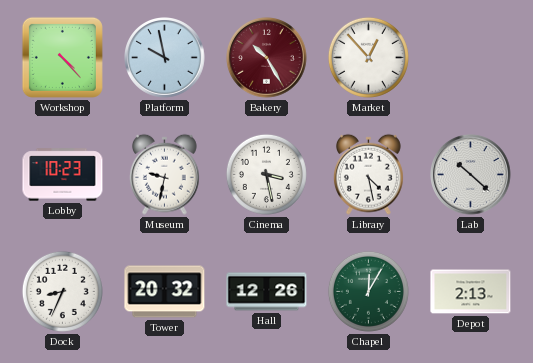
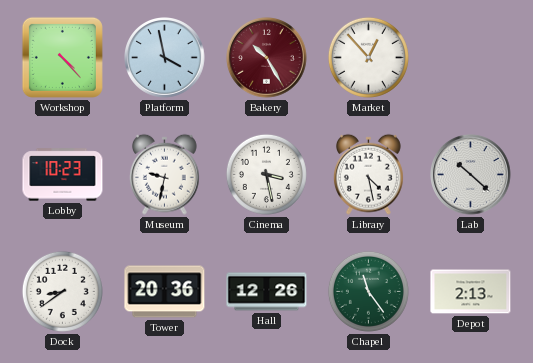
Platform: 9:58 -> 3:58
Dock: 8:34 -> 8:39
Tower: 20:32 -> 20:36
Chapel: 12:05 -> 11:24
